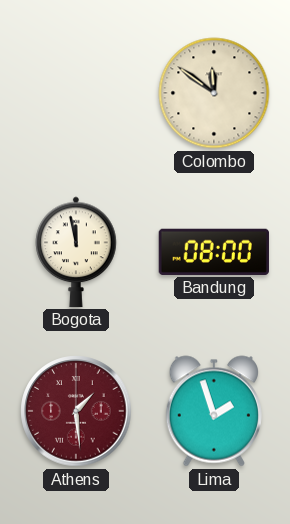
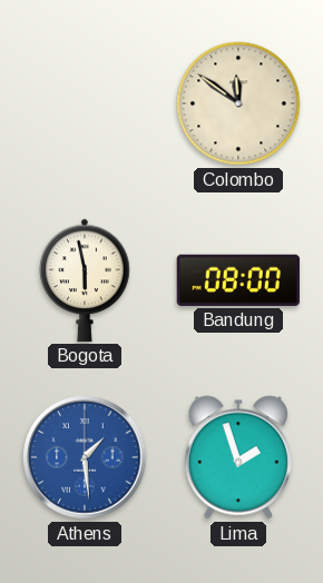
Bogota: 11:58 -> 5:58
Athens dial: burgundy -> blue
